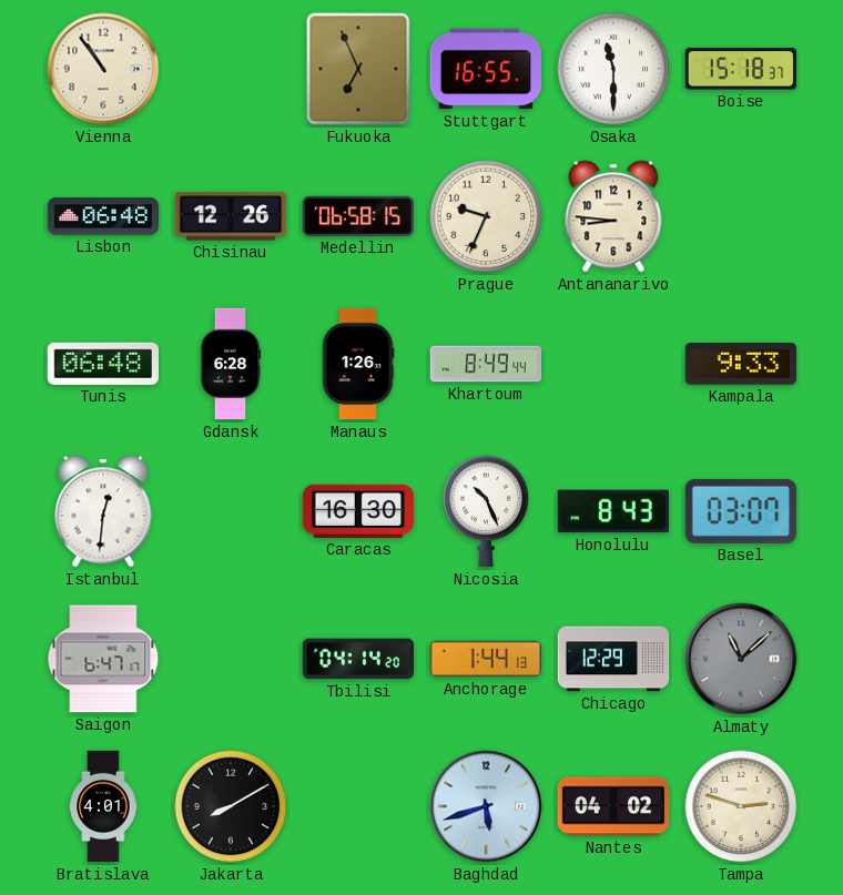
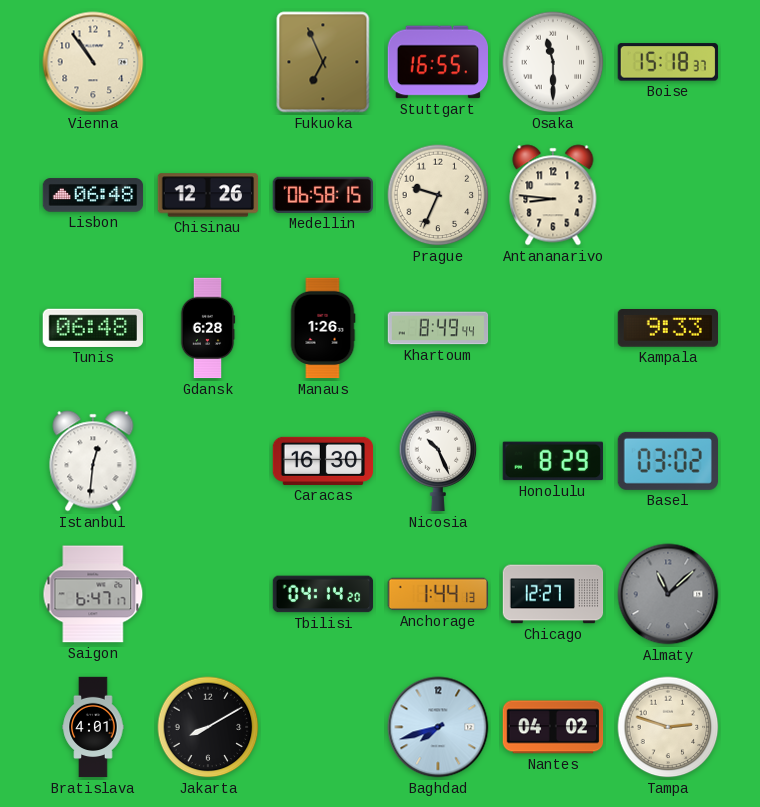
Honolulu: 8:43 -> 8:29
Basel: 03:07 -> 03:02
Chicago: 12:29 -> 12:27
Baghdad: 5:42 -> 7:42
